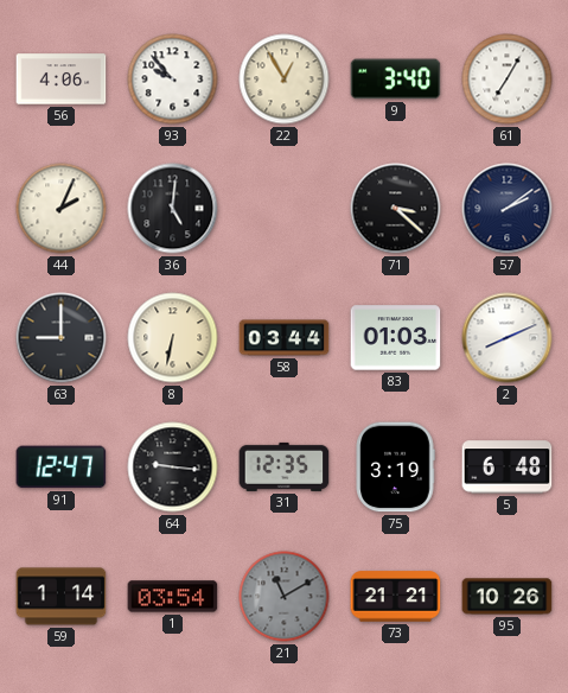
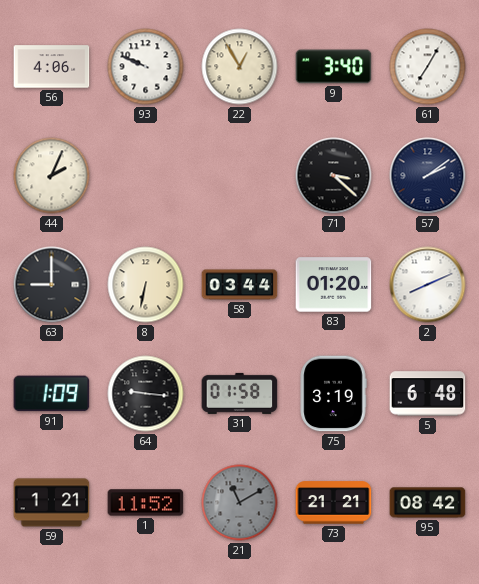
93: 9:53 -> 9:49
36: 5:01 -> none
83: 01:03 -> 01:20
91: 12:47 -> 1:09
31: 12:35 -> 01:58
59: 1:14 -> 1:21
1: 03:54 -> 11:52
95: 10:26 -> 08:42
